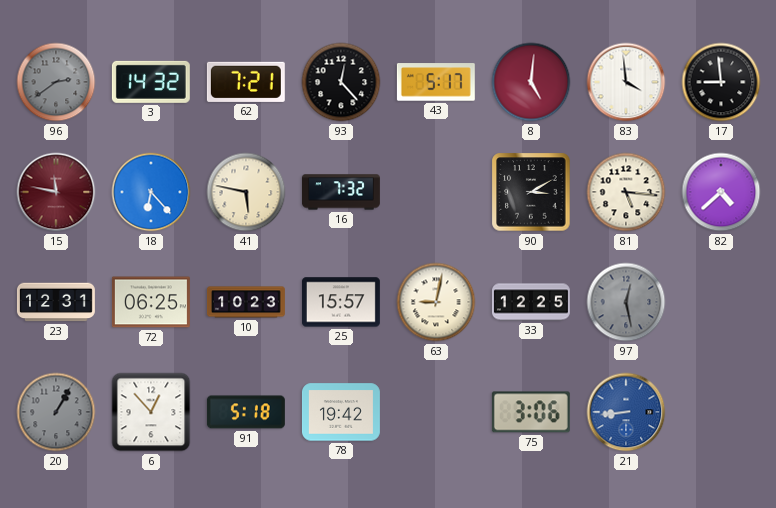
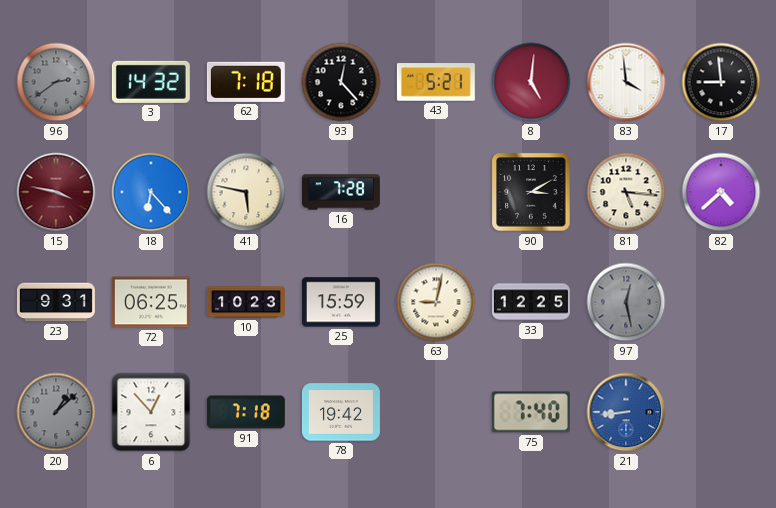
62: 7:21 -> 7:18
43: 5:17 -> 5:21
15: 11:47 -> 3:47
16: 7:32 -> 7:28
23: 12:31 -> 9:31
25: 15:57 -> 15:59
20: 1:05 -> 1:08
91: 5:18 -> 7:18
75: 3:06 -> 7:40
